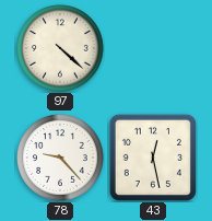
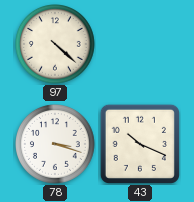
78: 9:23 -> 3:18
43: 12:28 -> 10:19
